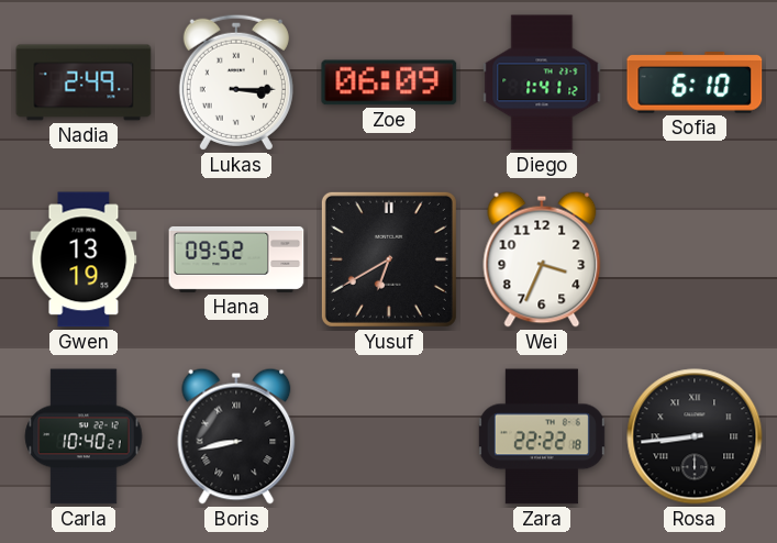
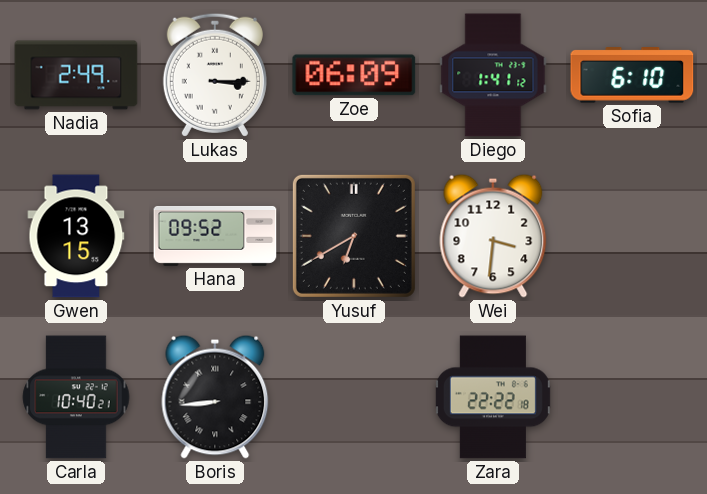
Gwen: 13:19 -> 13:15
Wei: 3:34 -> 3:31
Boris: 8:43 -> 8:44
Rosa: 8:44 -> none
